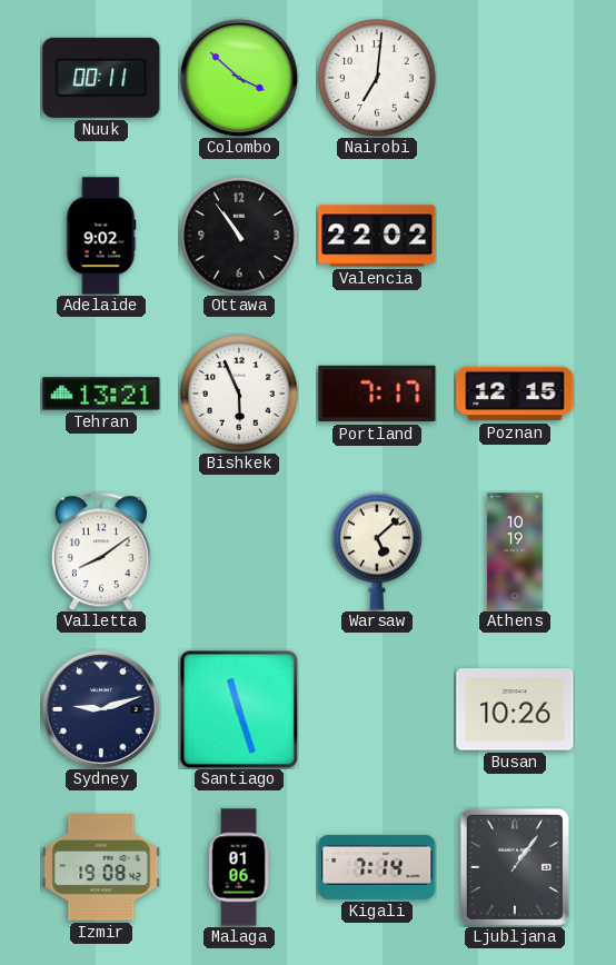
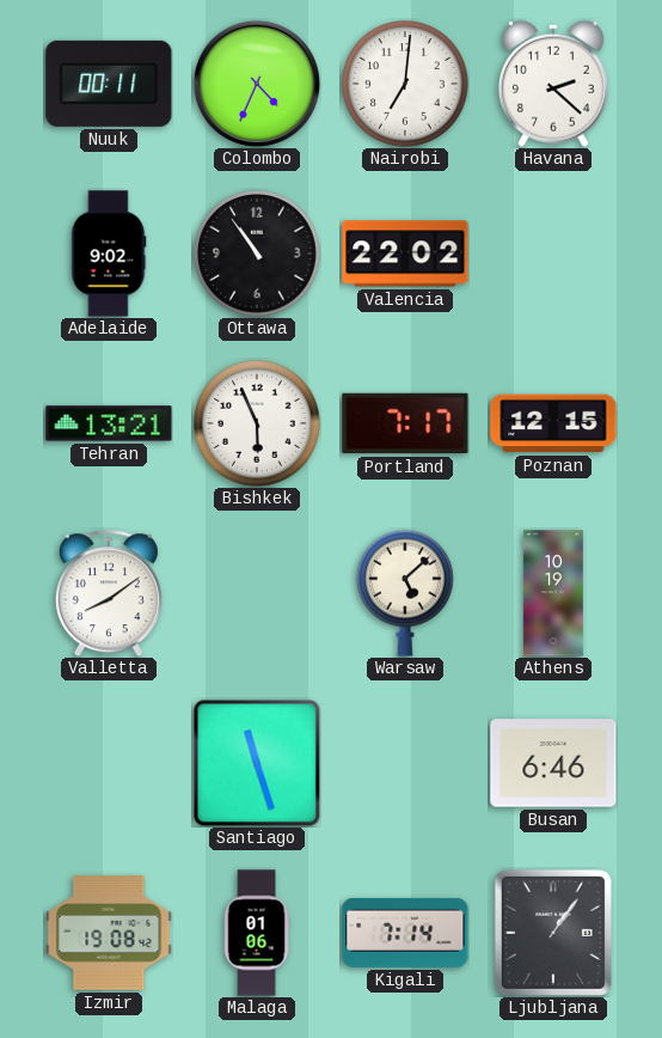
Colombo: 3:52 -> 4:34
Havana: none -> 2:22
Sydney: 9:12 -> none
Busan: 10:26 -> 6:46
